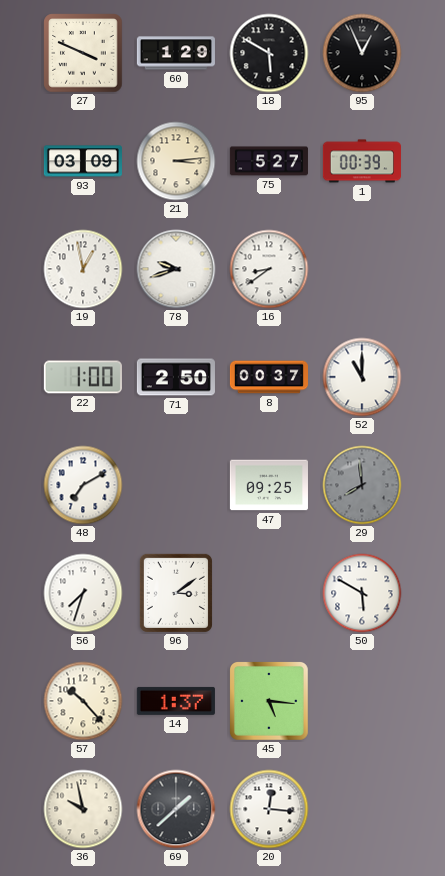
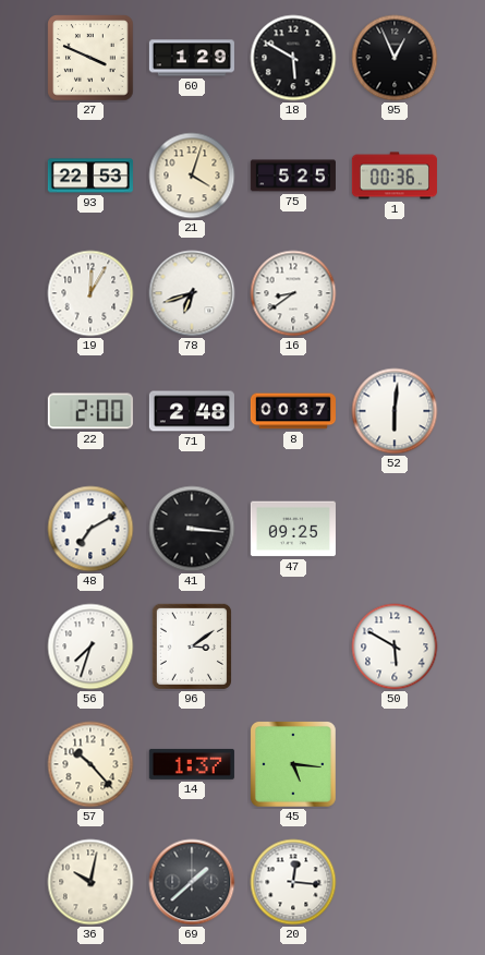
93: 03:09 -> 22:53
21: 3:14 -> 4:03
75: 5:27 -> 5:25
1: 00:39 -> 00:36
19: 12:58 -> 12:05
78: 9:42 -> 6:42
22: 1:00 -> 2:00
71: 2:50 -> 2:48
52: 11:00 -> 6:01
41: none -> 3:16
29: 7:59 -> none
36: 9:58 -> 10:02
